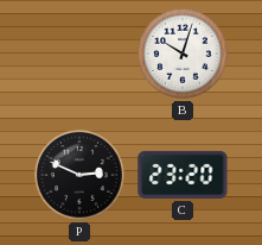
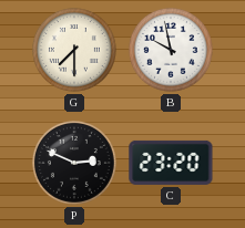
G: none -> 7:30
B: 10:03 -> 9:58
